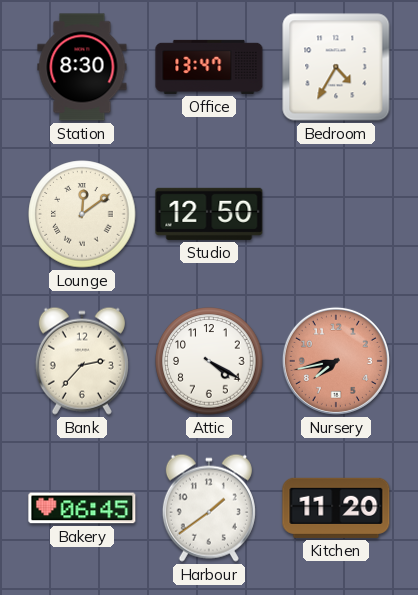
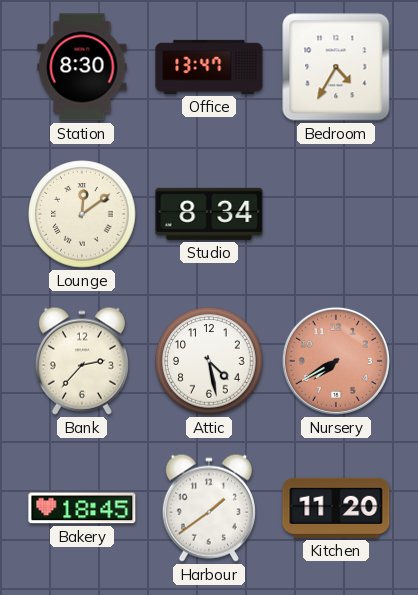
Studio: 12:50 -> 8:34
Attic: 4:20 -> 4:28
Nursery: 7:43 -> 7:40
Bakery: 06:45 -> 18:45
